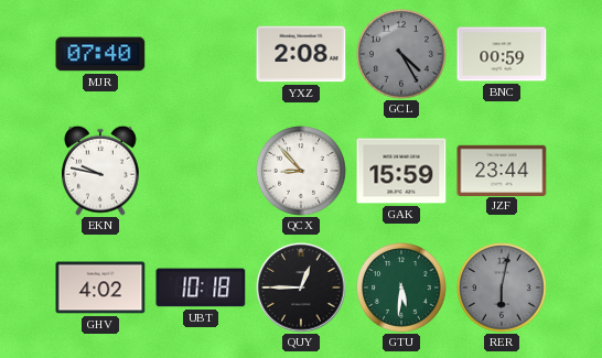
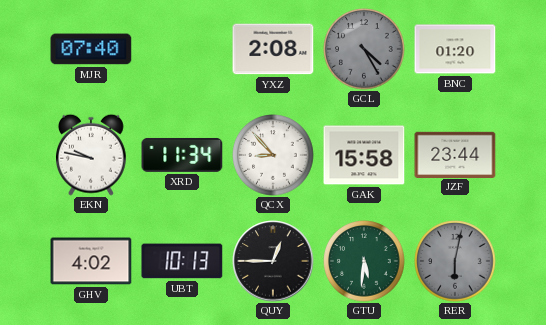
BNC: 00:59 -> 01:20
XRD: none -> 11:34
GAK: 15:59 -> 15:58
UBT: 10:18 -> 10:13
